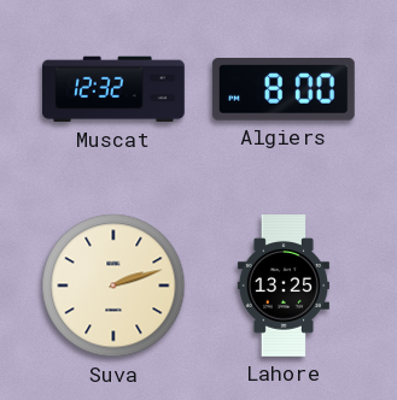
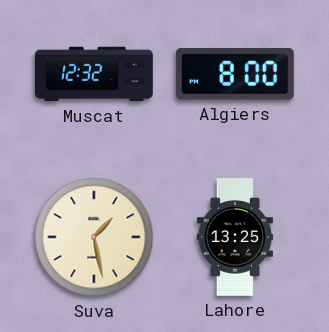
Suva: 2:12 -> 1:28
